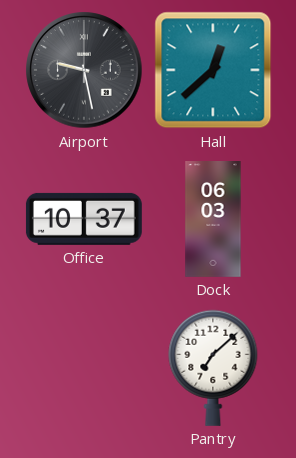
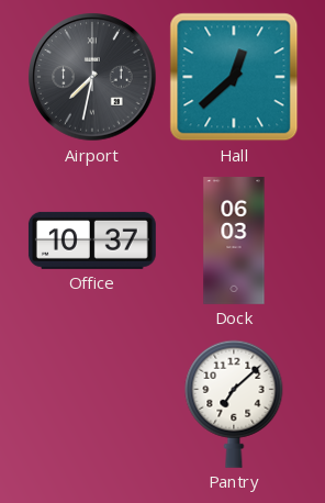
Airport: 9:28 -> 7:32
